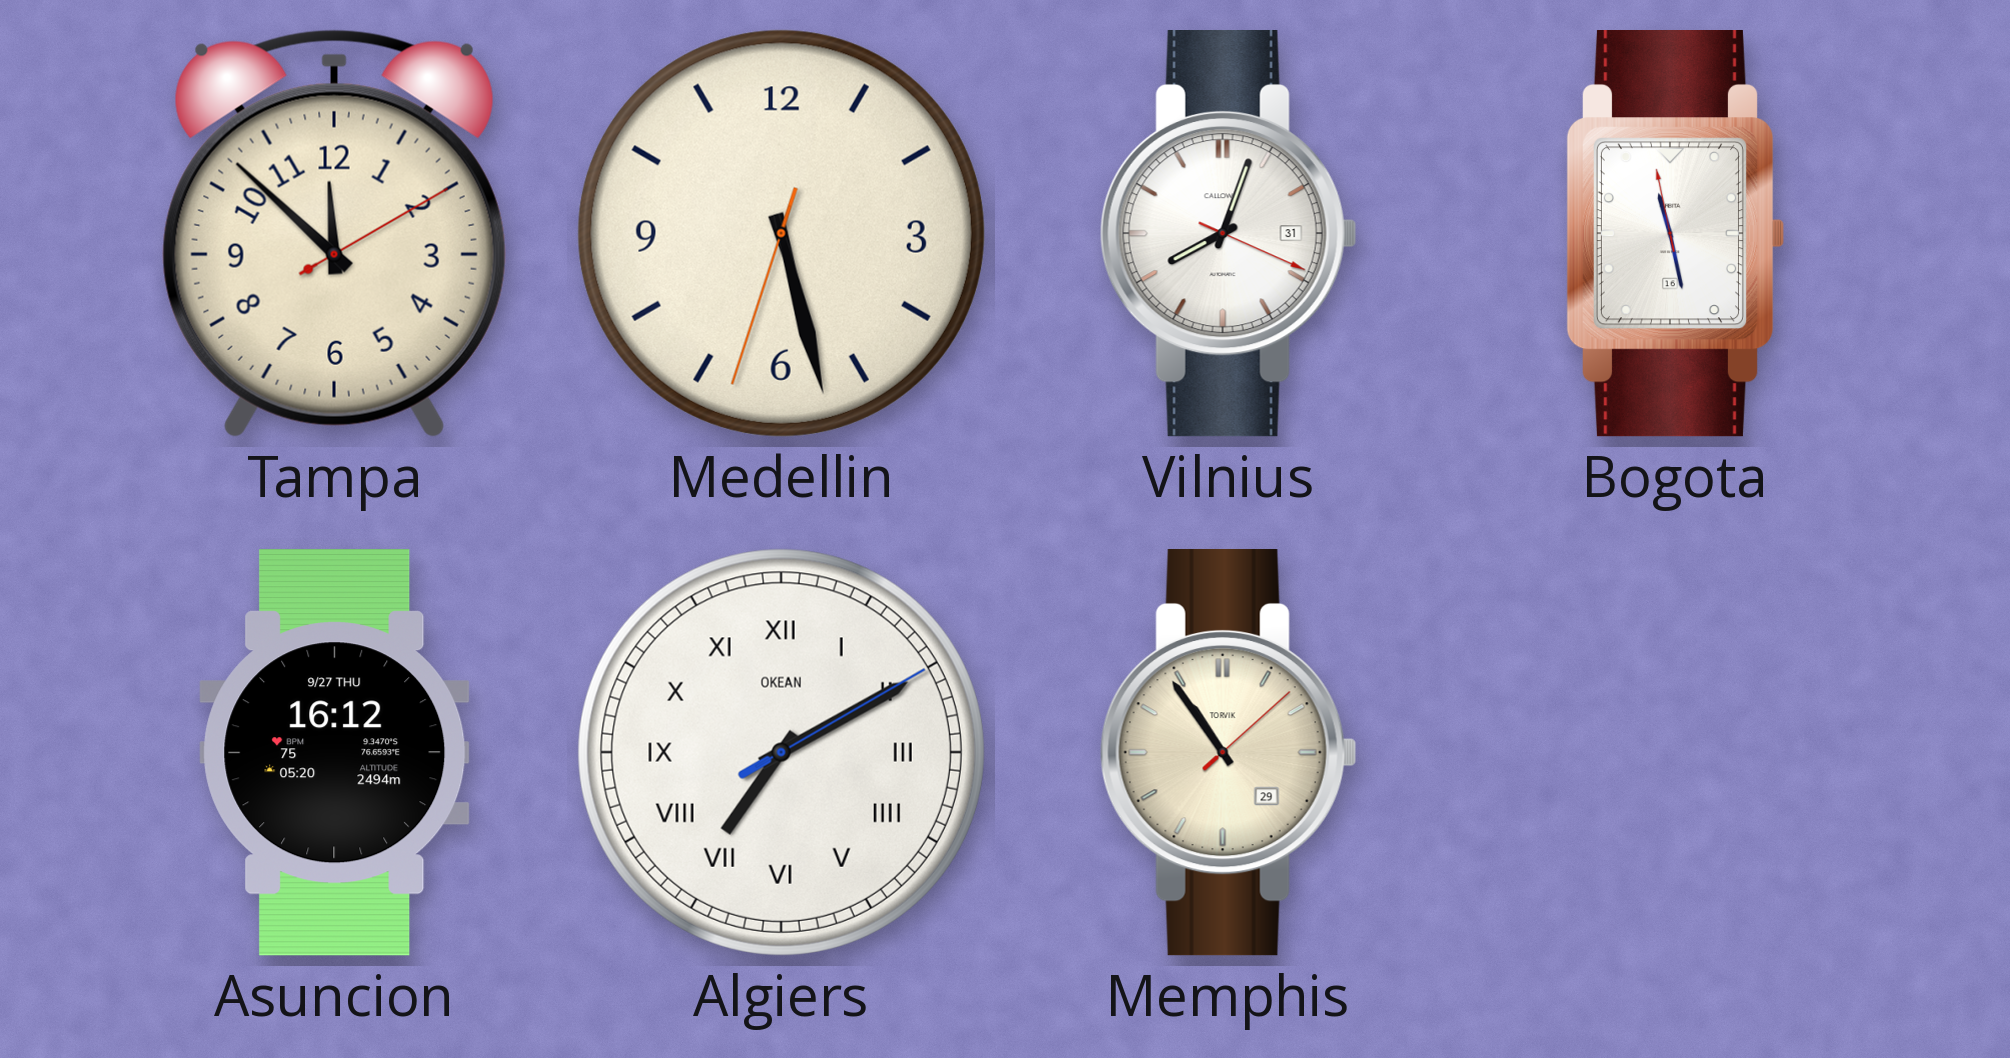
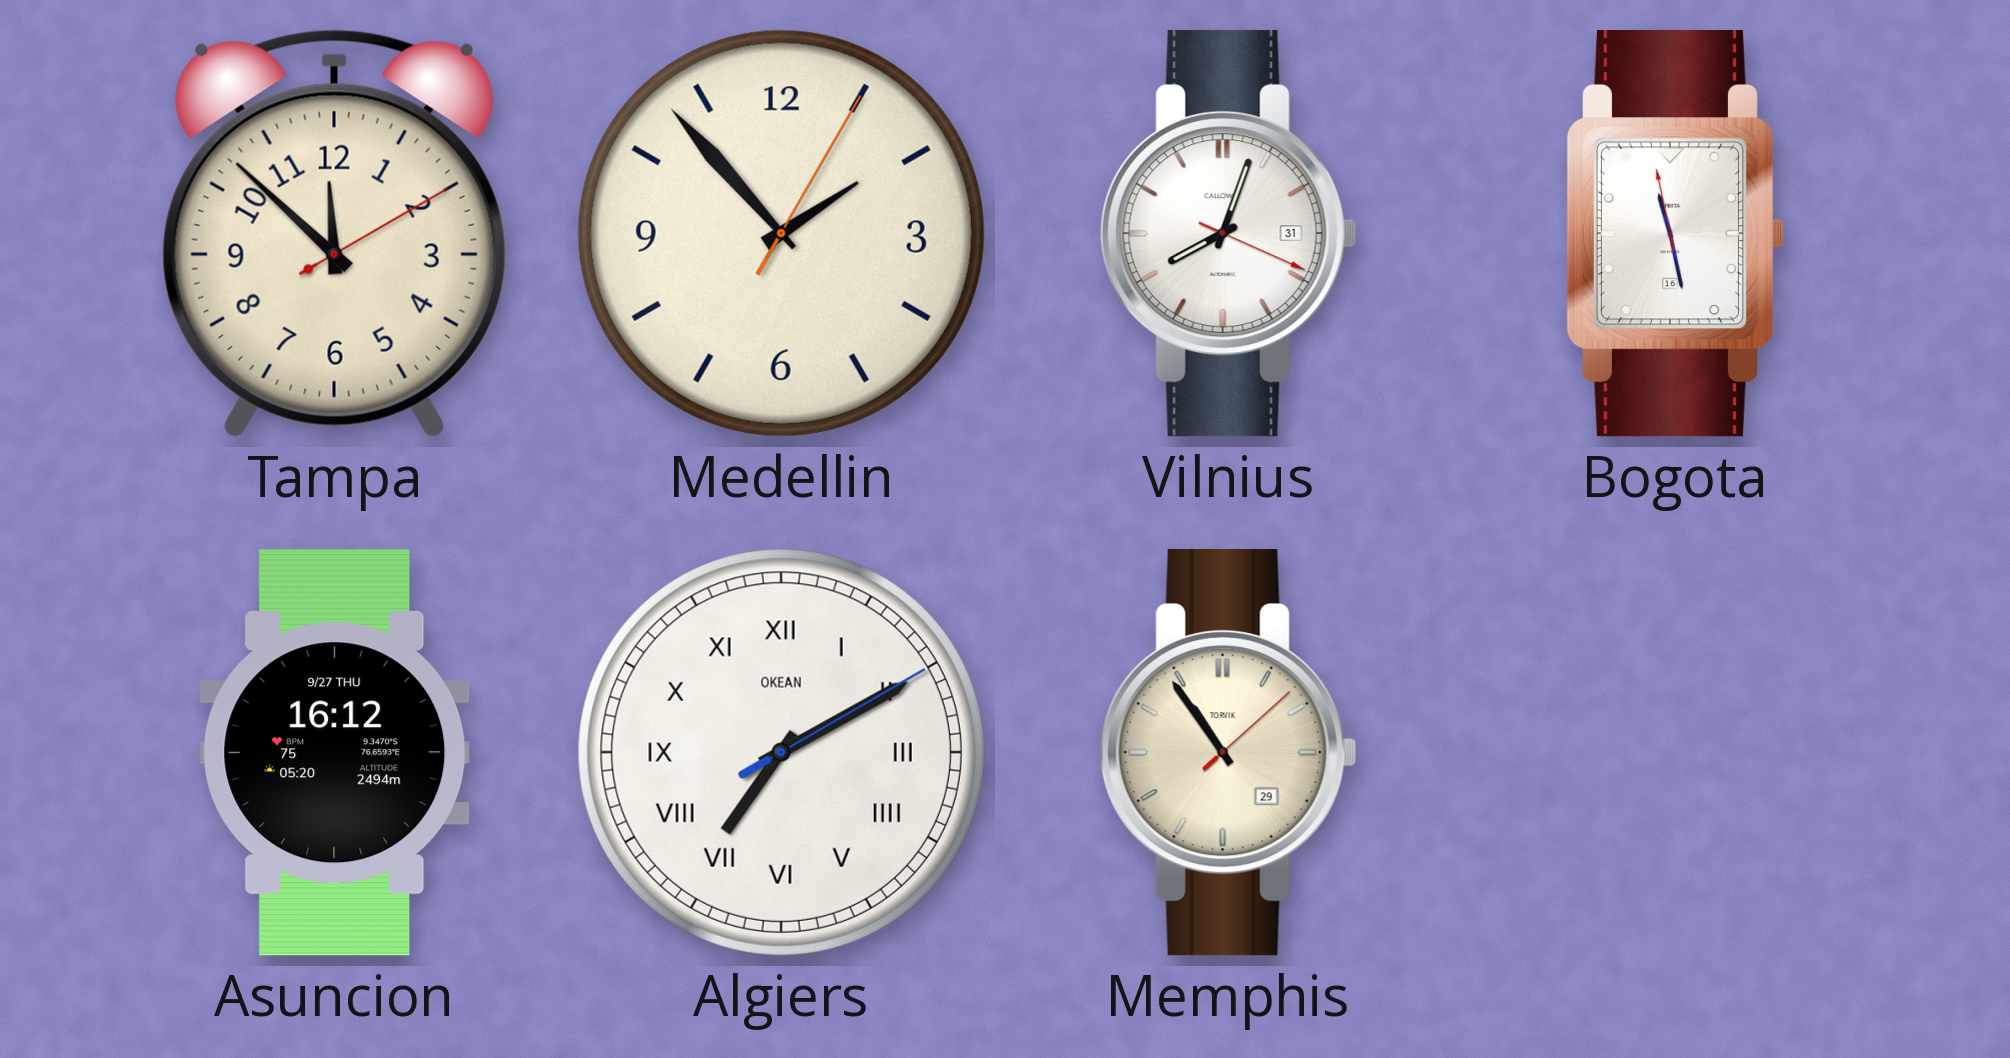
Medellin: 5:27 -> 1:53
